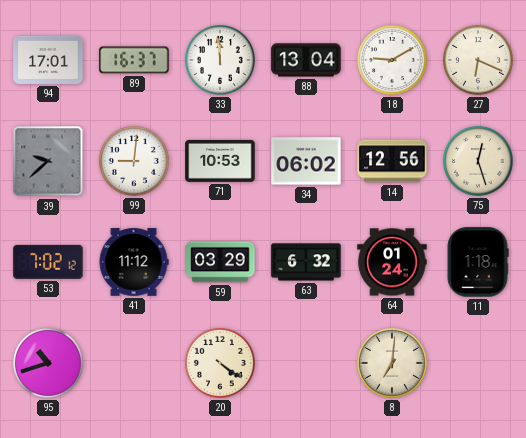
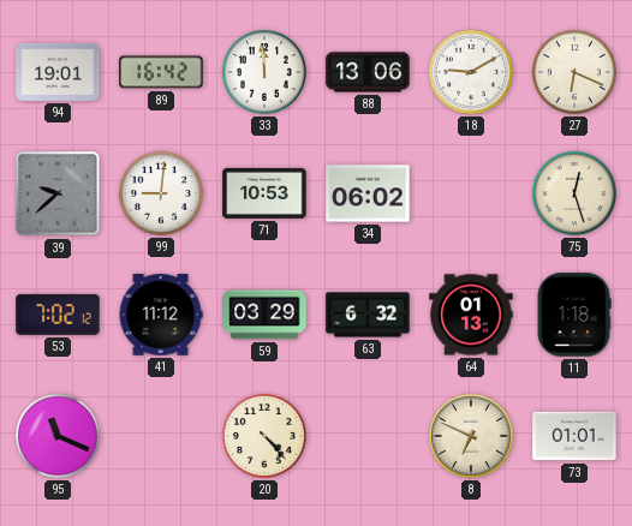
94: 17:01 -> 19:01
89: 16:37 -> 16:42
88: 13:04 -> 13:06
14: 12:56 -> none
64: 01:24 -> 01:13
95: 10:42 -> 11:19
20: 4:21 -> 4:23
8: 7:01 -> 6:49
73: none -> 01:01
